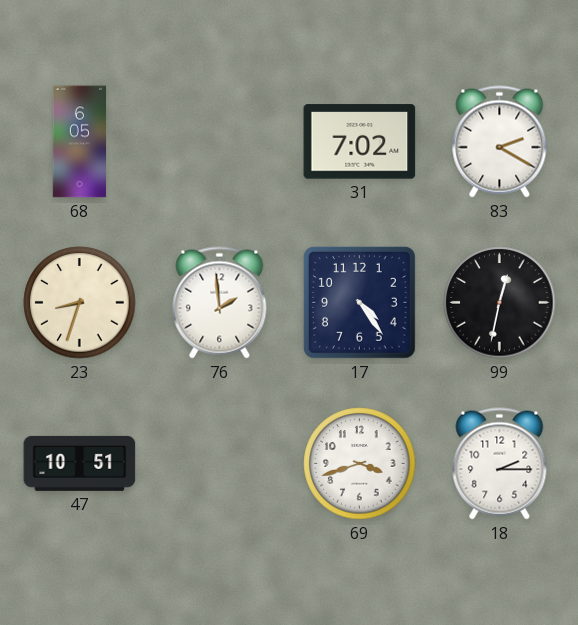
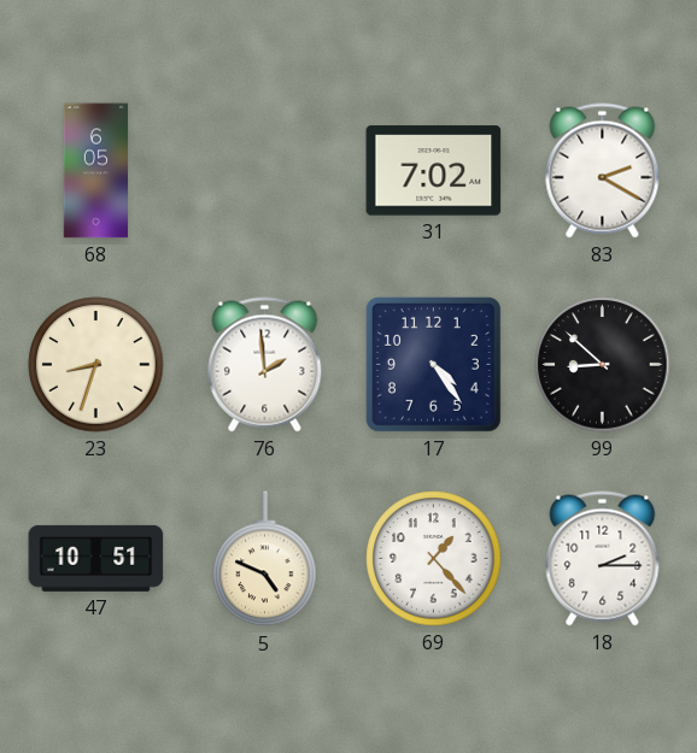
99: 12:32 -> 8:52
5: none -> 4:49
69: 3:42 -> 1:23
